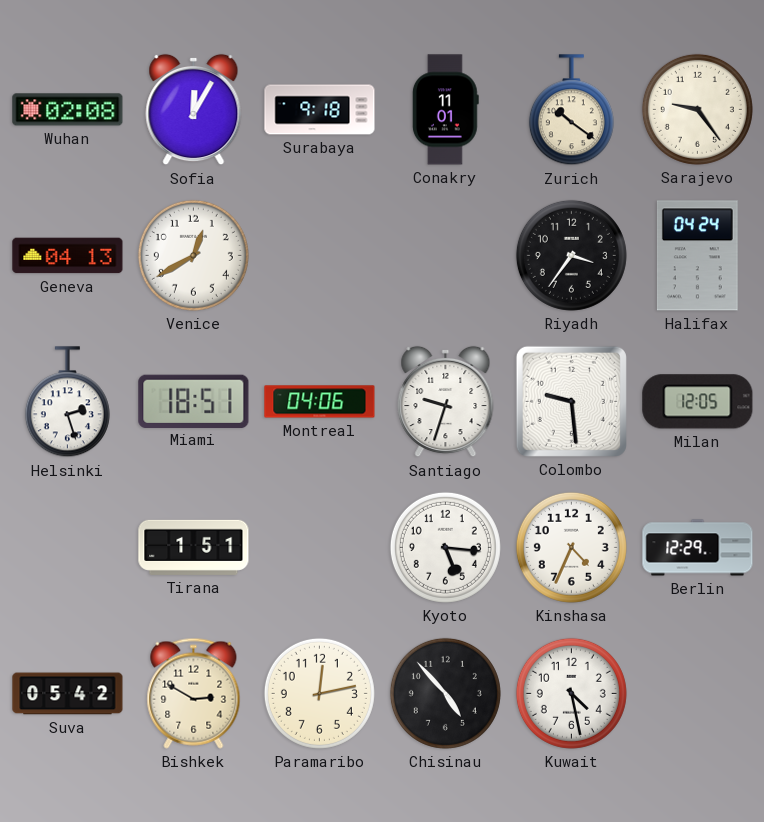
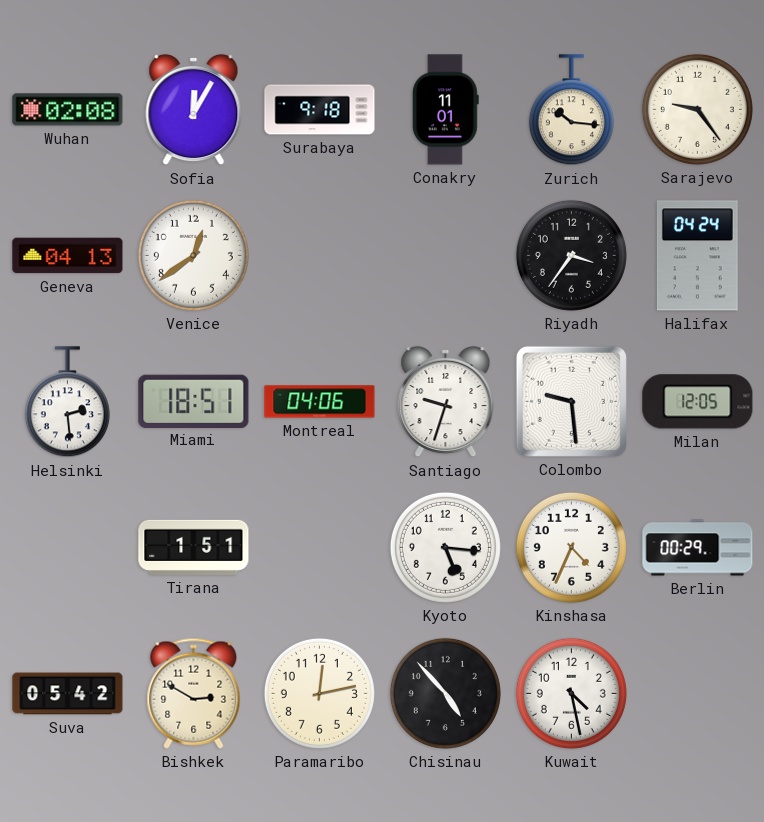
Zurich: 10:21 -> 10:16
Venice: 12:40 -> 12:39
Helsinki: 2:27 -> 2:29
Berlin: 12:29 -> 00:29
